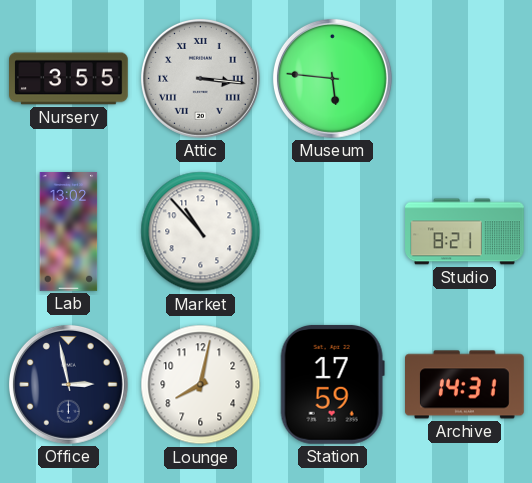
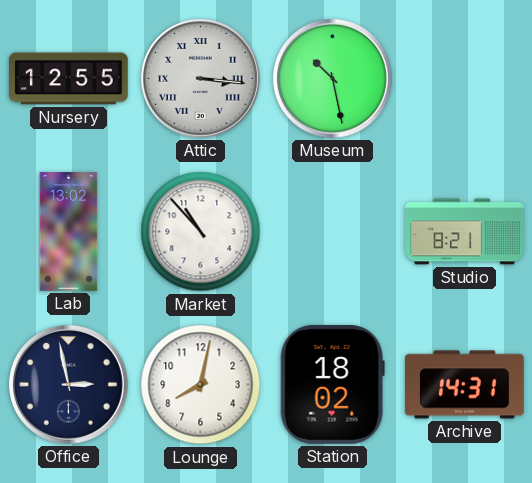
Nursery: 3:55 -> 12:55
Museum: 5:46 -> 10:28
Station: 17:59 -> 18:02
